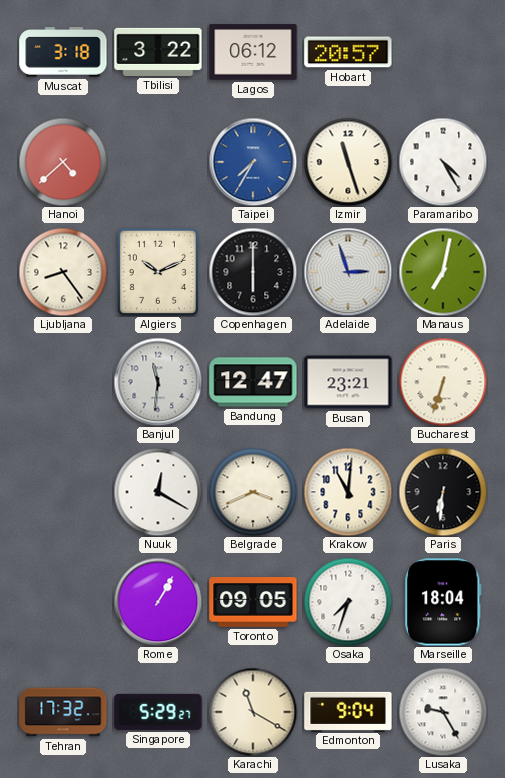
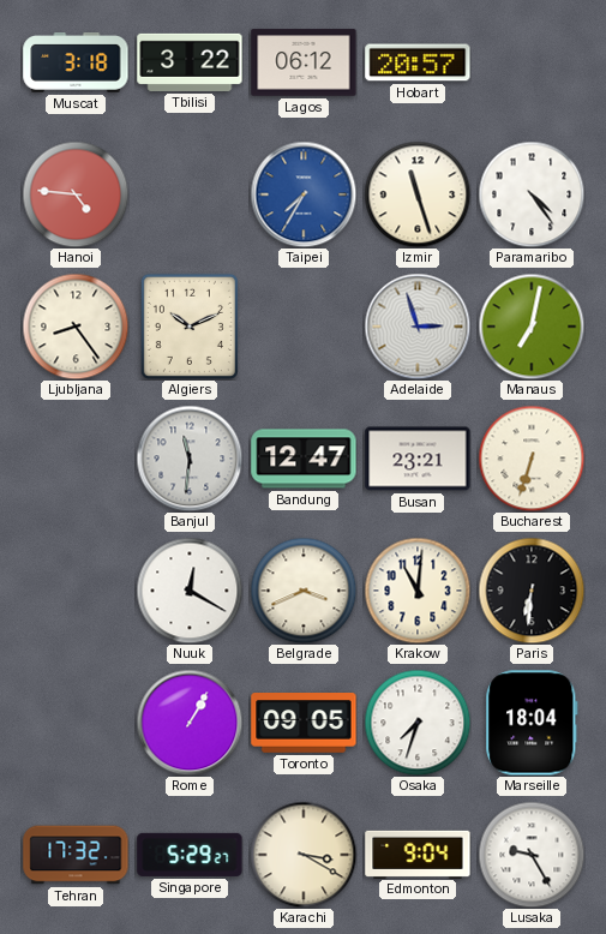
Hanoi: 4:38 -> 4:46
Paramaribo: 4:25 -> 4:24
Copenhagen: 6:00 -> none
Karachi: 11:20 -> 3:20
